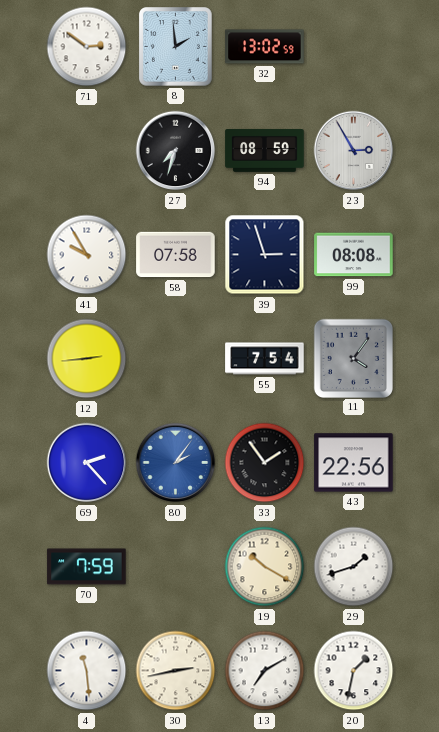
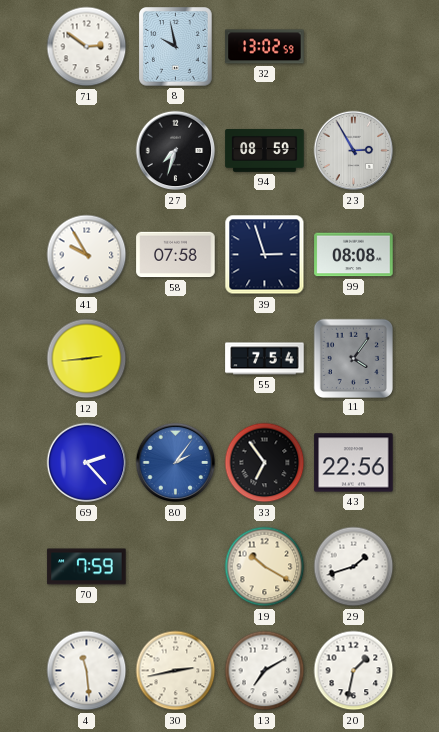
8: 1:59 -> 9:58
33: 1:54 -> 6:54
